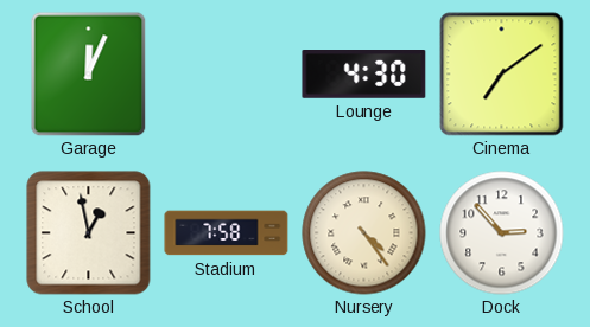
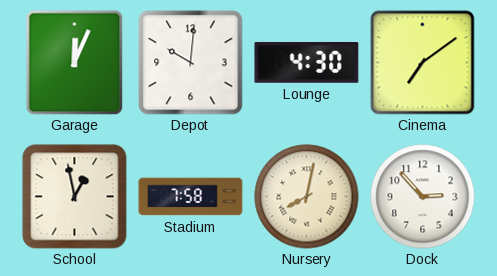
Depot: none -> 10:01
Nursery: 4:24 -> 8:02
